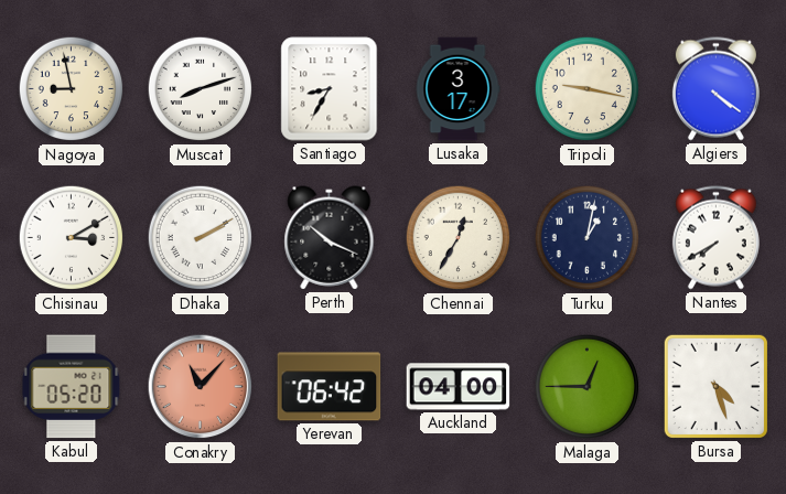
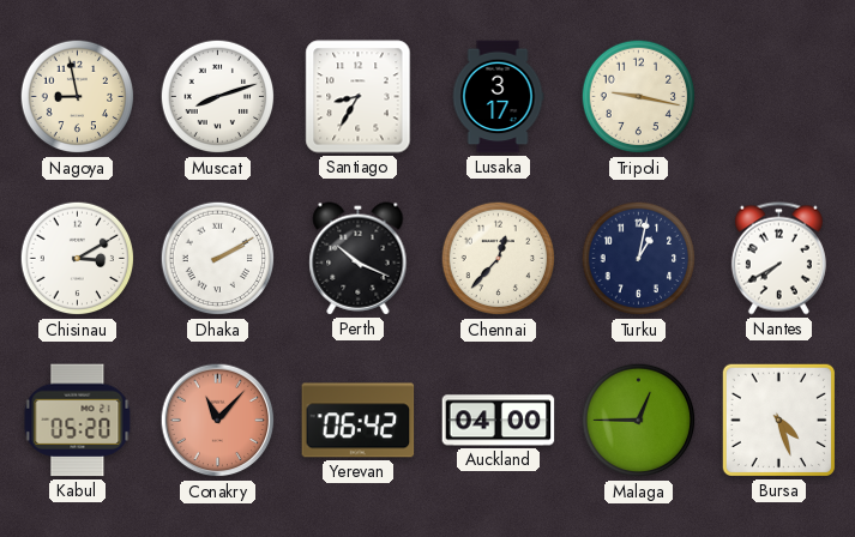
Algiers: 4:21 -> none
Chennai: 12:35 -> 12:37
